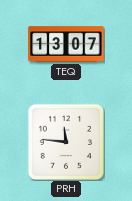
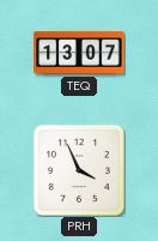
PRH: 11:46 -> 3:56
